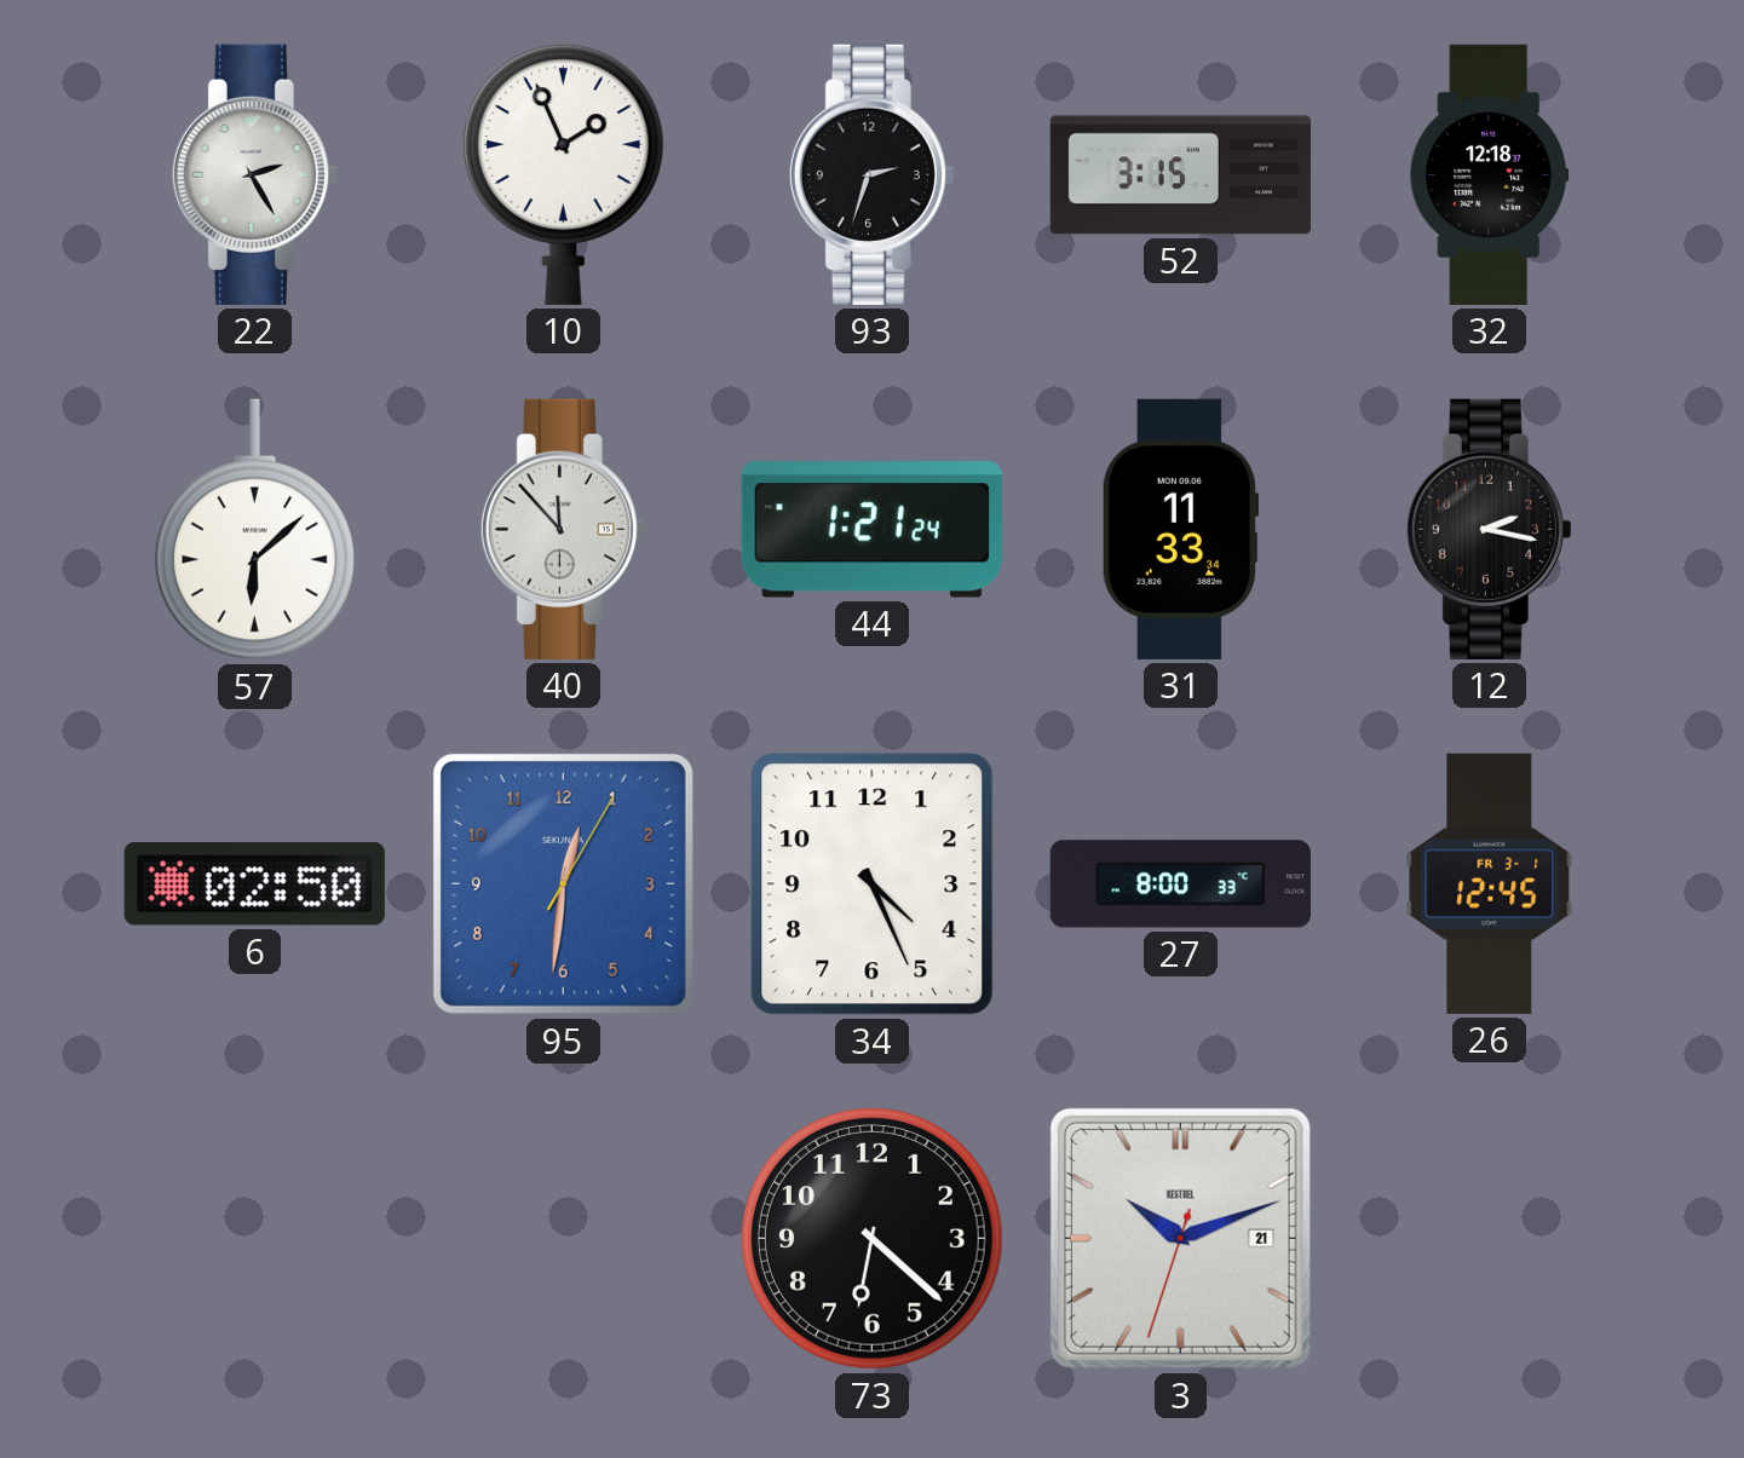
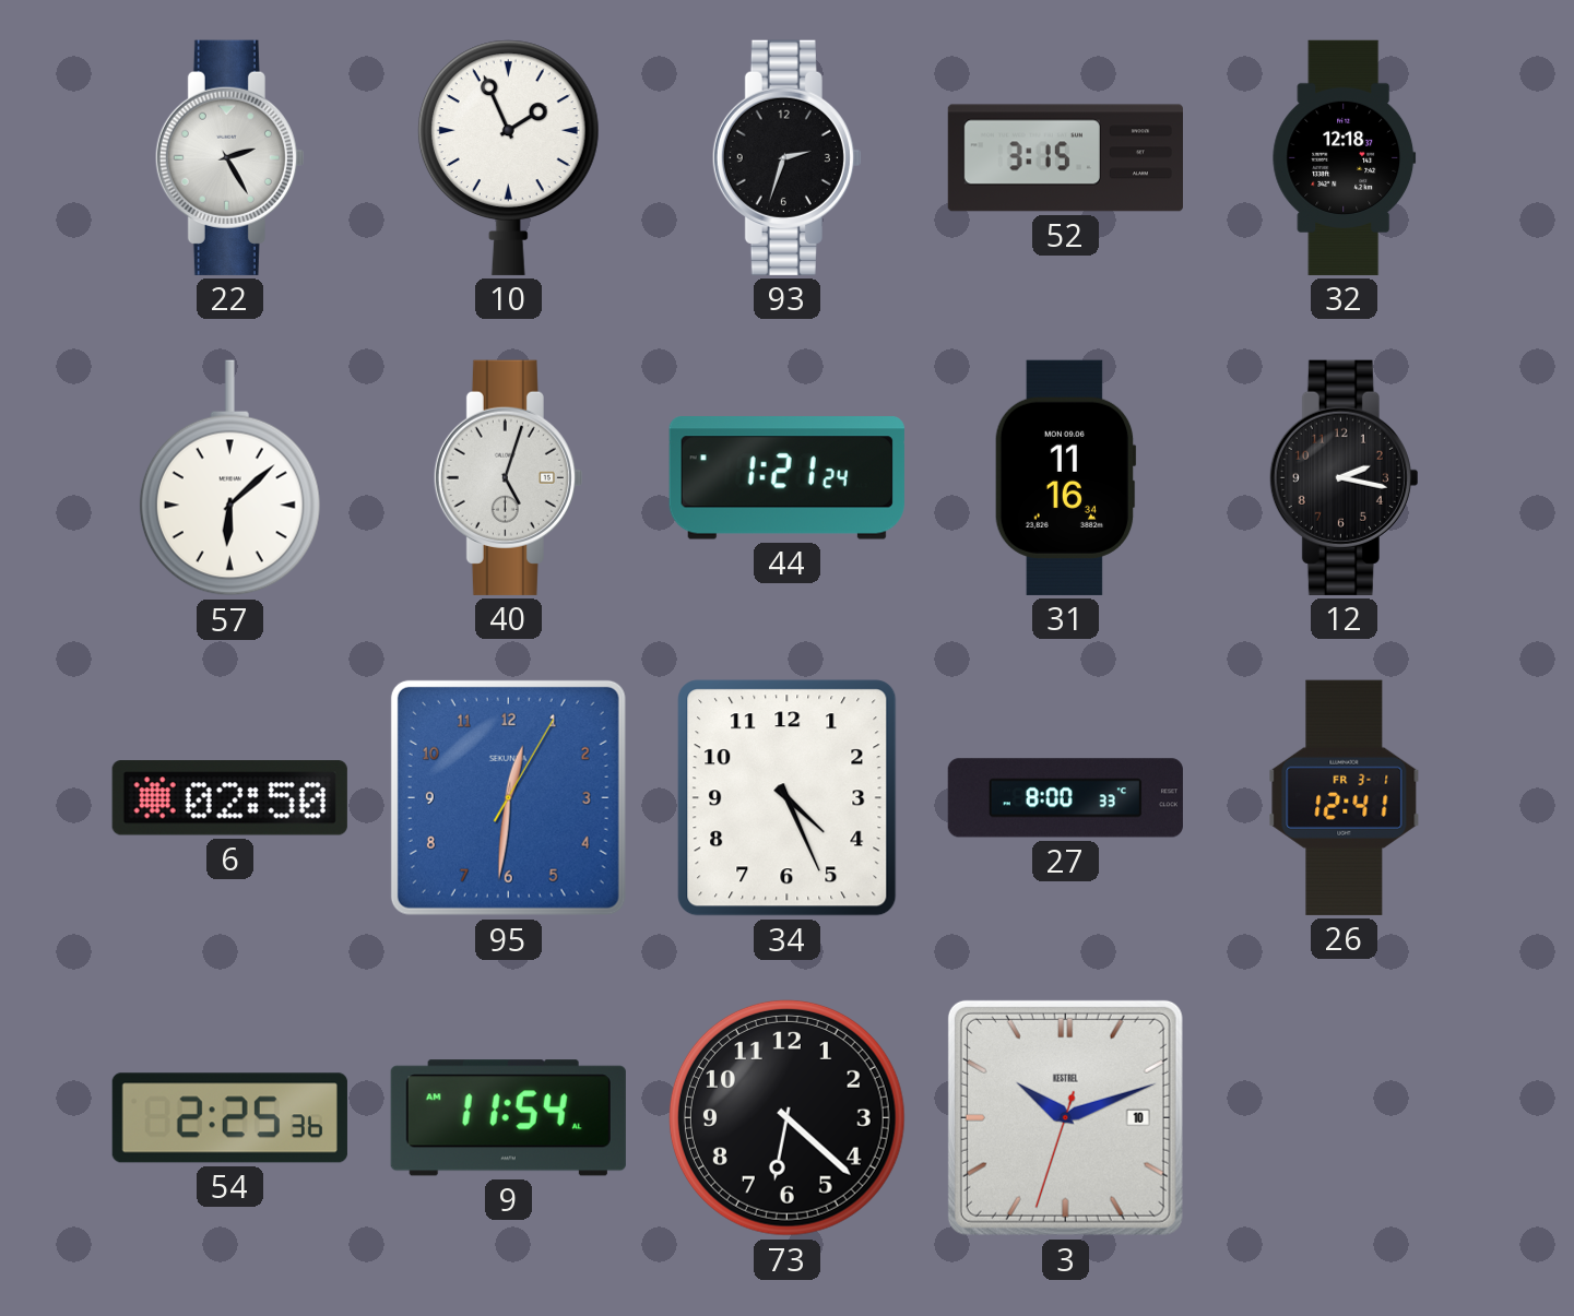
40: 11:53 -> 5:03
31: 11:33 -> 11:16
26: 12:45 -> 12:41
54: none -> 2:25
9: none -> 11:54
3 date: 21 -> 10
